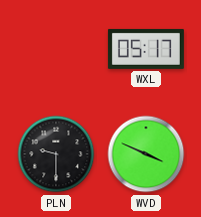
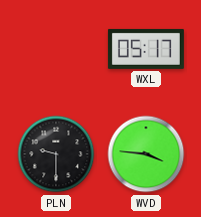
WVD: 3:49 -> 3:46
